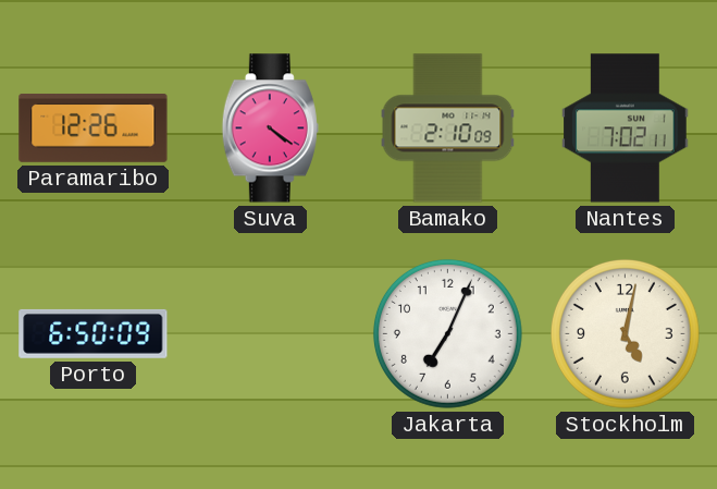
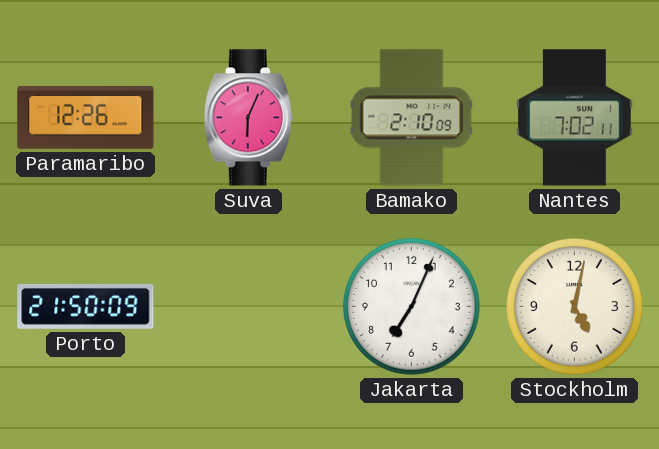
Suva: 4:21 -> 6:04
Porto: 6:50 -> 21:50
